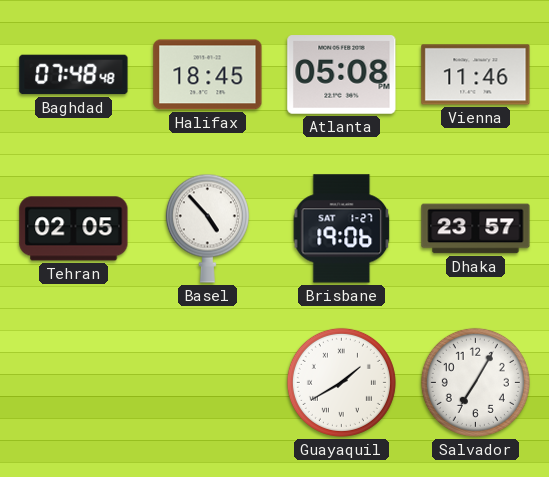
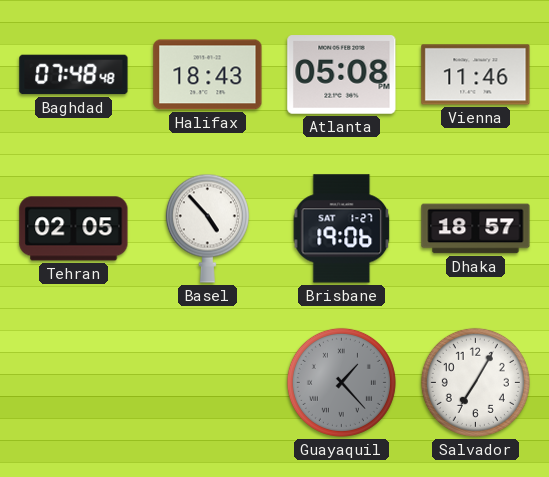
Halifax: 18:45 -> 18:43
Dhaka: 23:57 -> 18:57
Guayaquil: 1:40 -> 1:23
Guayaquil dial: white -> grey
